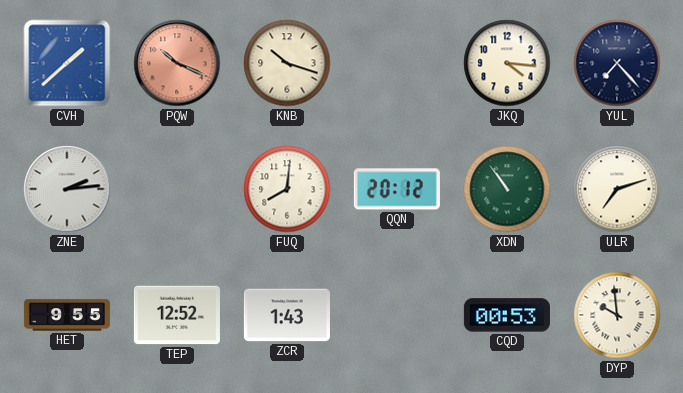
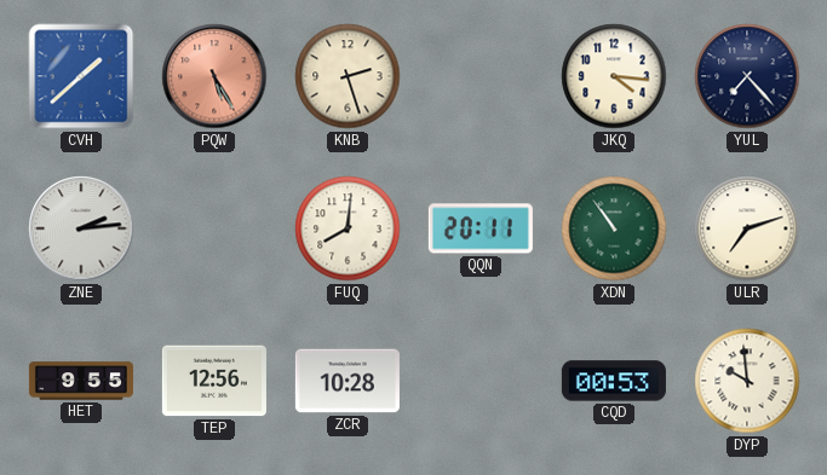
PQW: 10:19 -> 5:25
KNB: 10:18 -> 2:27
QQN: 20:12 -> 20:11
TEP: 12:52 -> 12:56
ZCR: 1:43 -> 10:28
